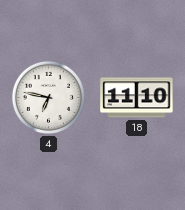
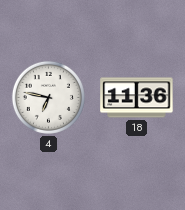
18: 11:10 -> 11:36
